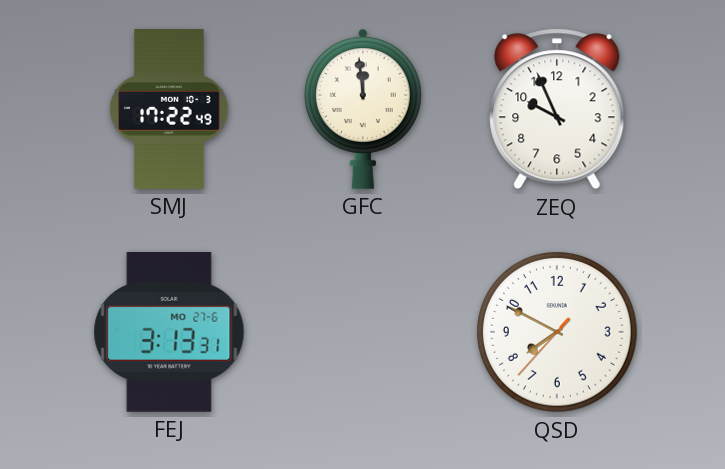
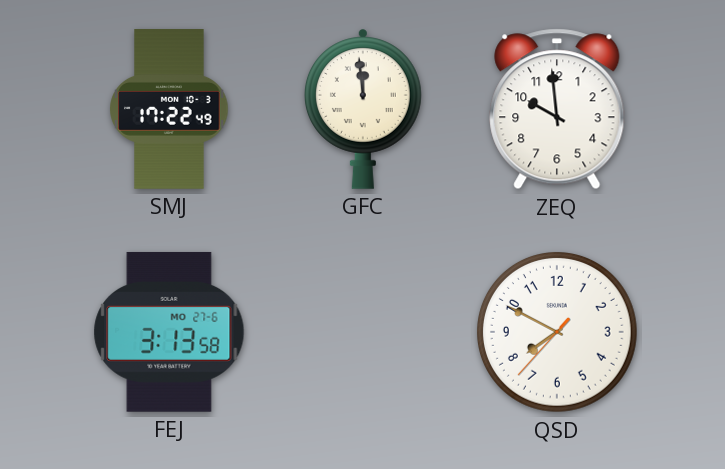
ZEQ: 9:56 -> 9:59
FEJ: 3:13:31 -> 3:13:58
